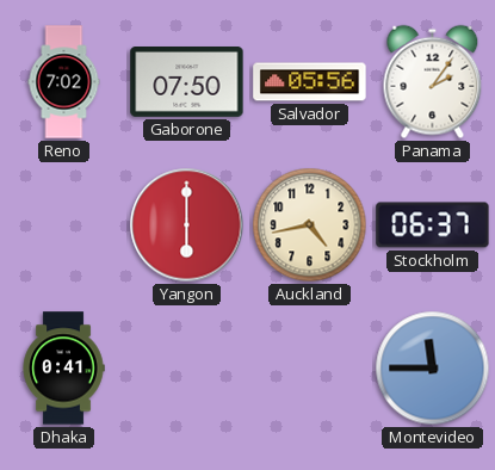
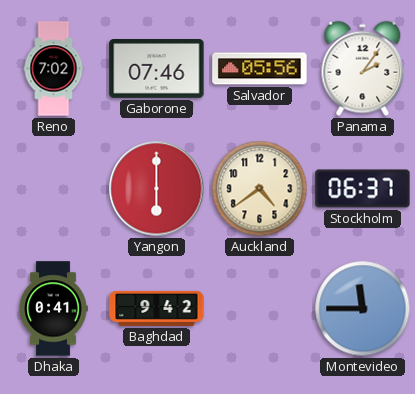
Gaborone: 07:50 -> 07:46
Auckland: 4:43 -> 4:39
Baghdad: none -> 9:42
